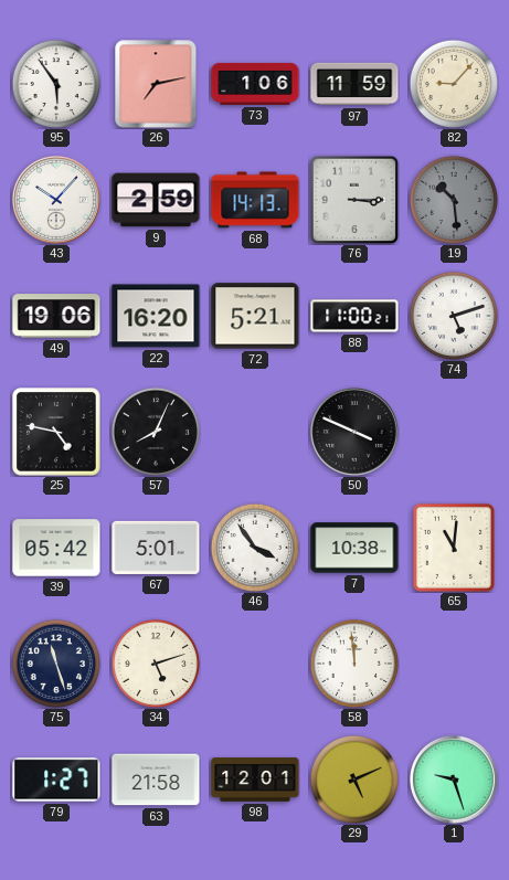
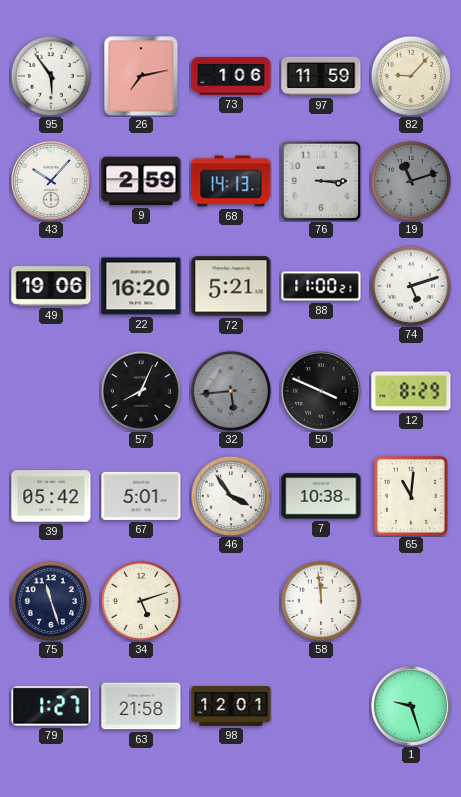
19: 10:29 -> 11:12
25: 4:47 -> none
32: none -> 5:44
12: none -> 8:29
29: 5:11 -> none
